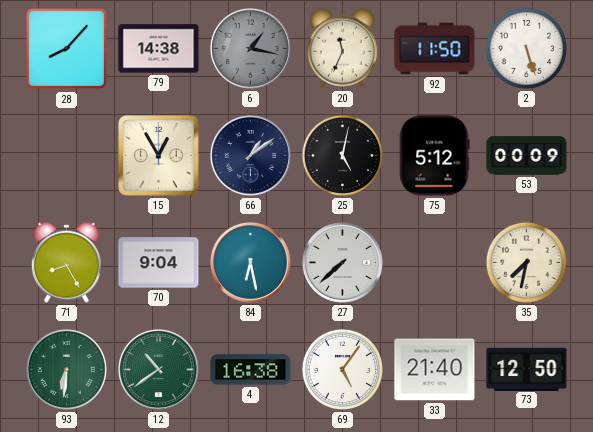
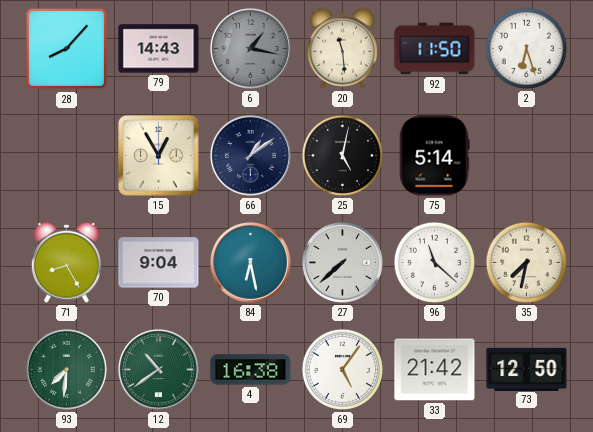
79: 14:38 -> 14:43
20: 11:34 -> 11:29
2: 5:27 -> 6:27
75: 5:12 -> 5:14
53: 00:09 -> none
96: none -> 11:22
93: 6:31 -> 7:31
33: 21:40 -> 21:42
